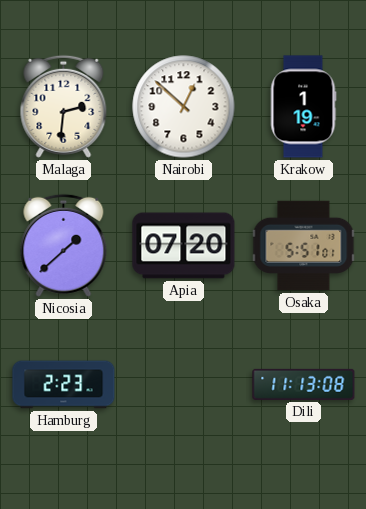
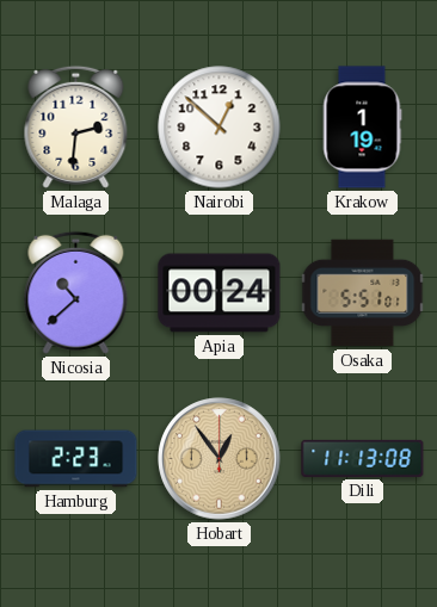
Nicosia: 1:38 -> 10:38
Apia: 07:20 -> 00:24
Hobart: none -> 12:54
